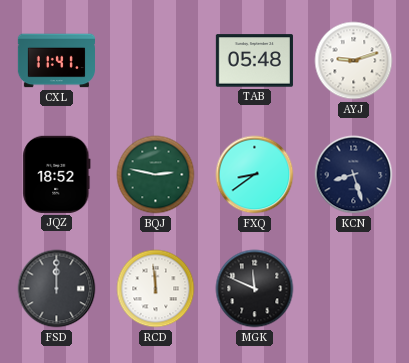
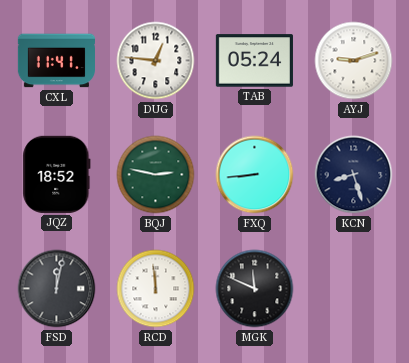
DUG: none -> 12:46
TAB: 05:48 -> 05:24
FXQ: 8:39 -> 8:44
FSD: 12:00 -> 12:02
